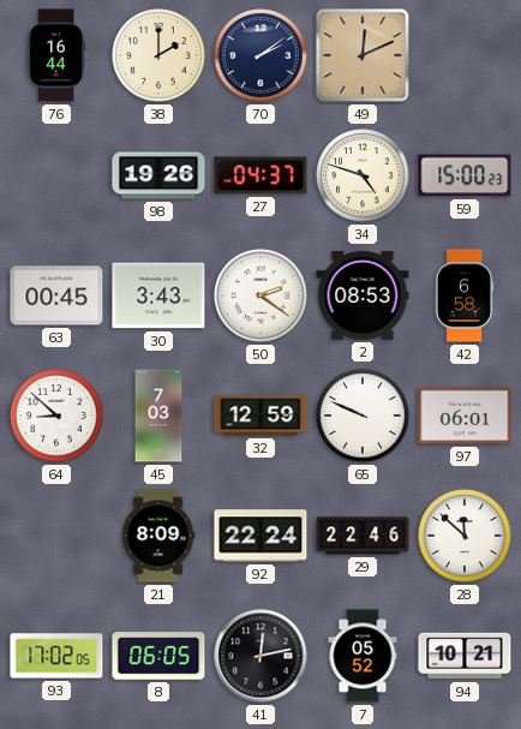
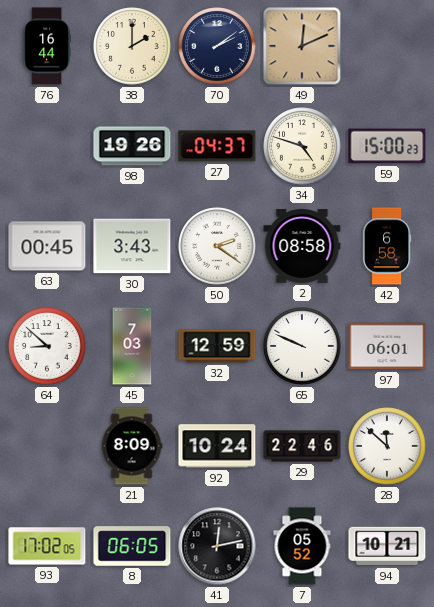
2: 08:53 -> 08:58
92: 22:24 -> 10:24
